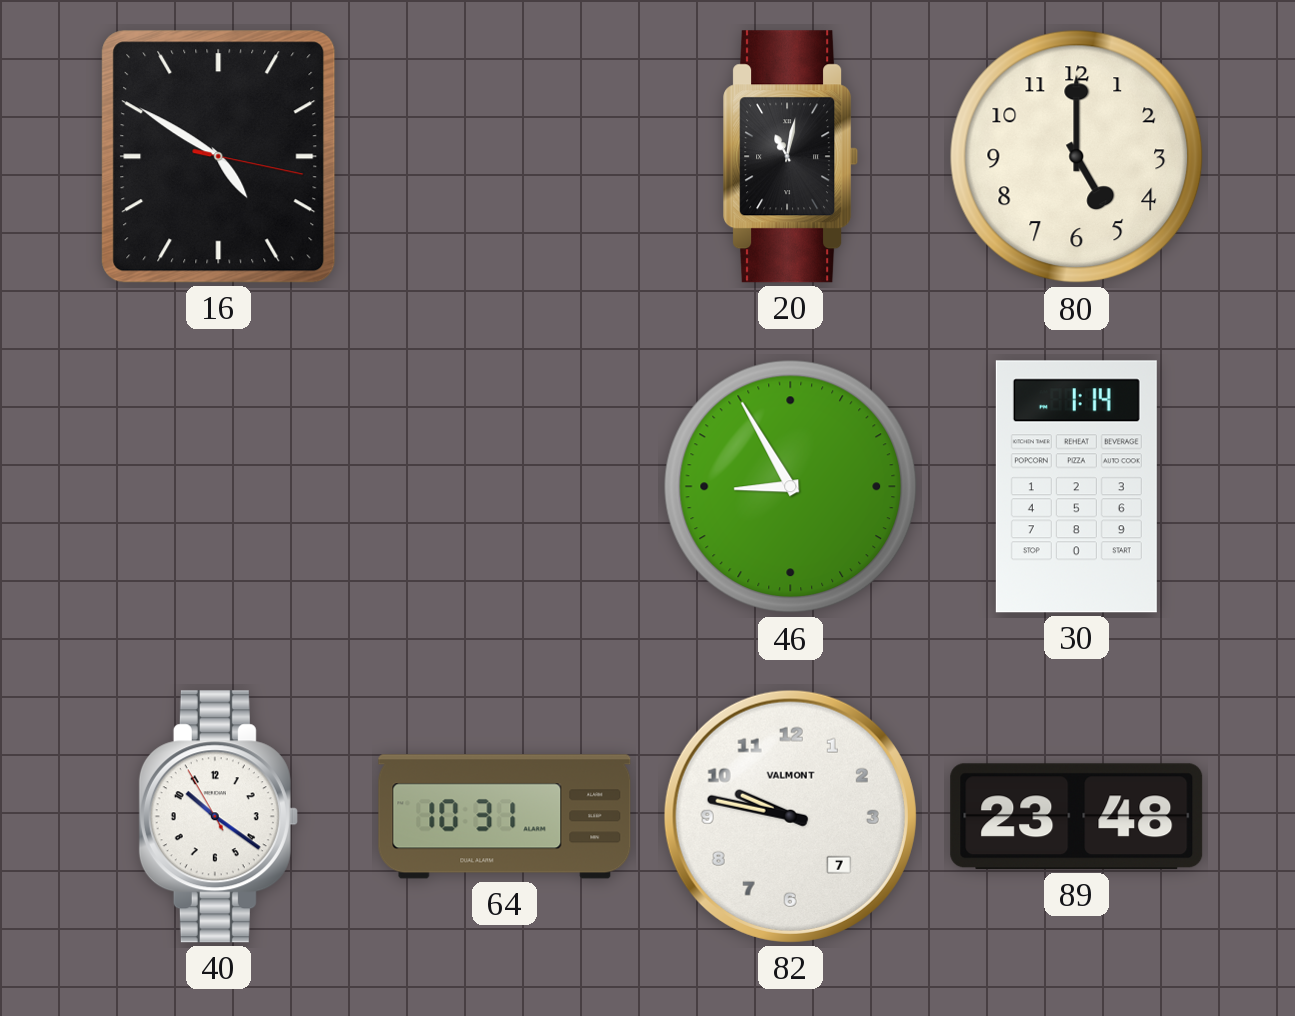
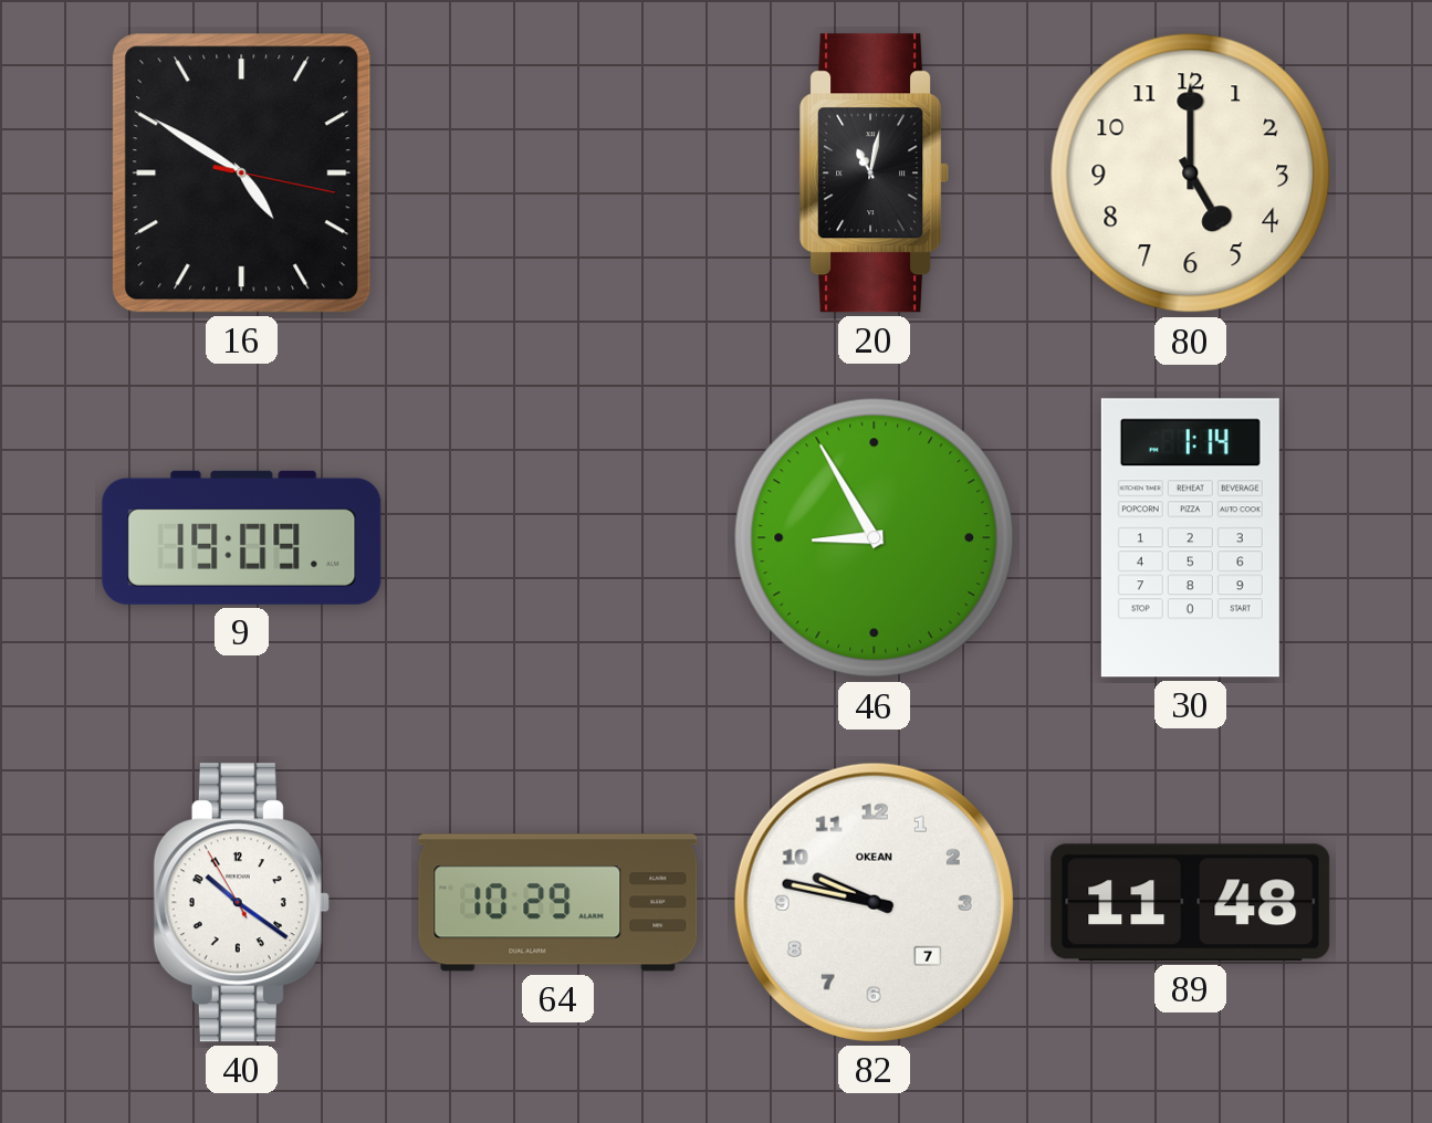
9: none -> 19:09
64: 10:31 -> 10:29
82 brand: VALMONT -> OKEAN
89: 23:48 -> 11:48
